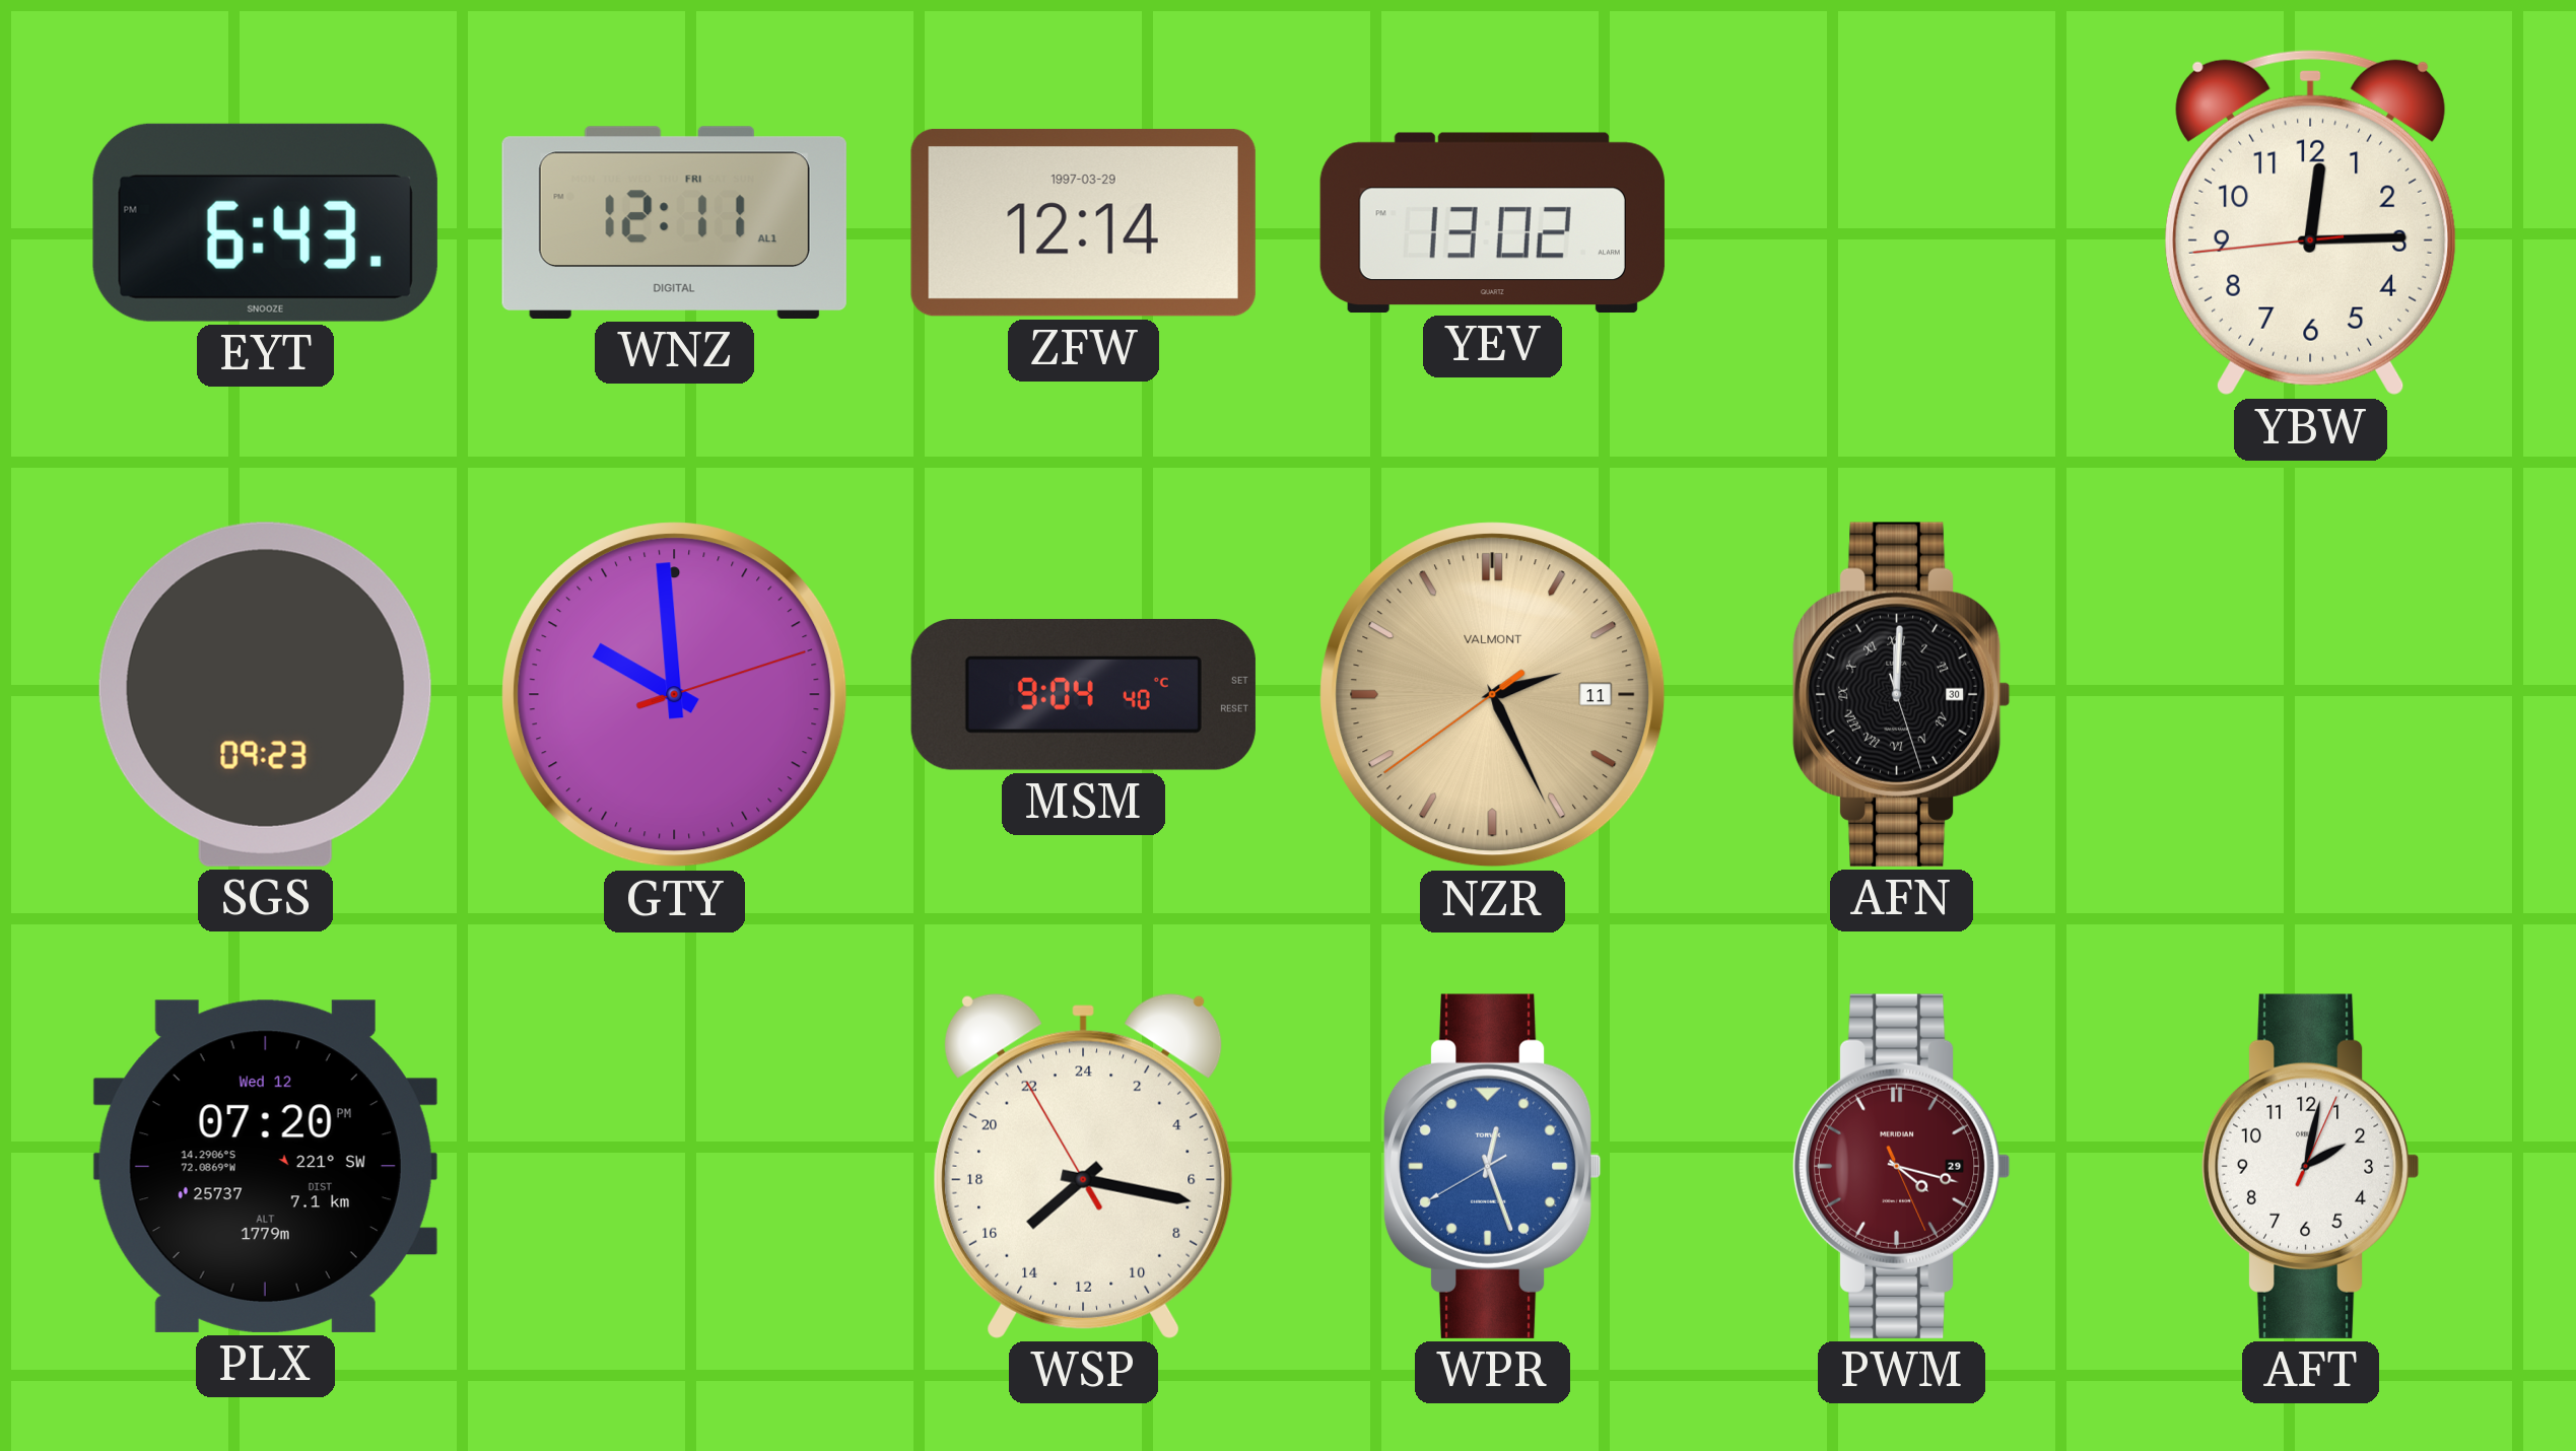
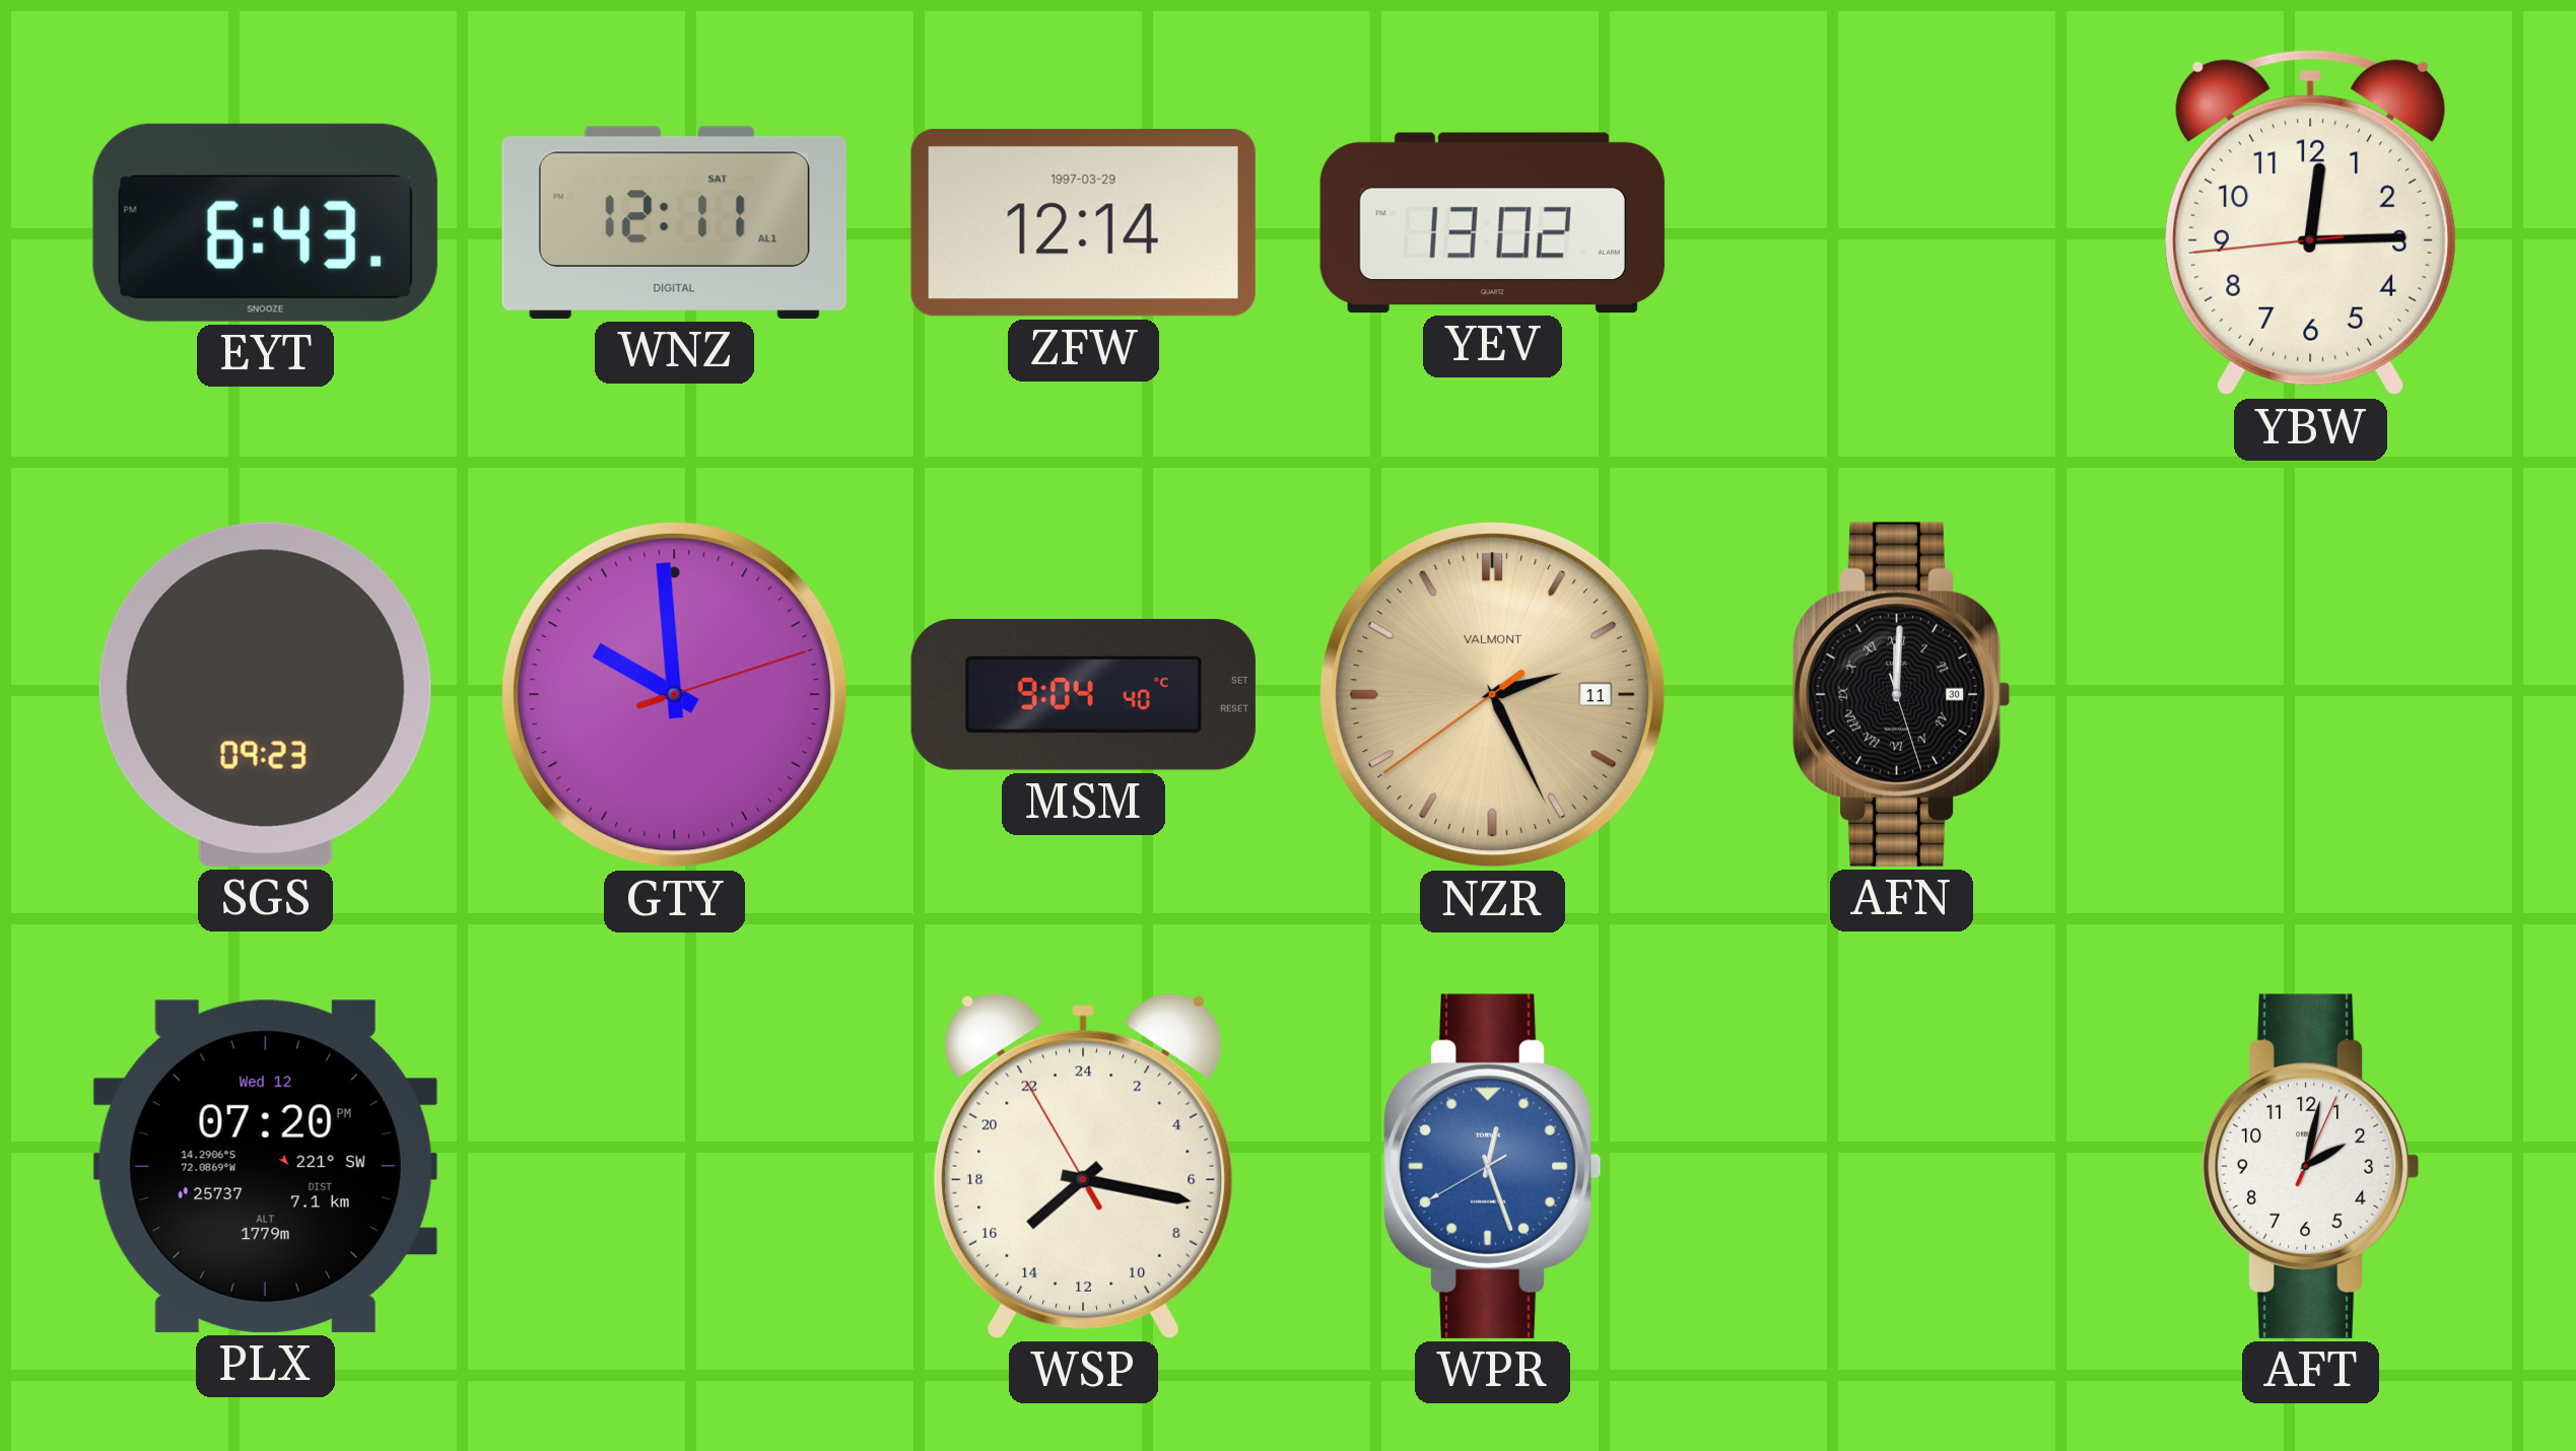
WNZ date: FRI -> SAT
PWM: 4:17 -> none
